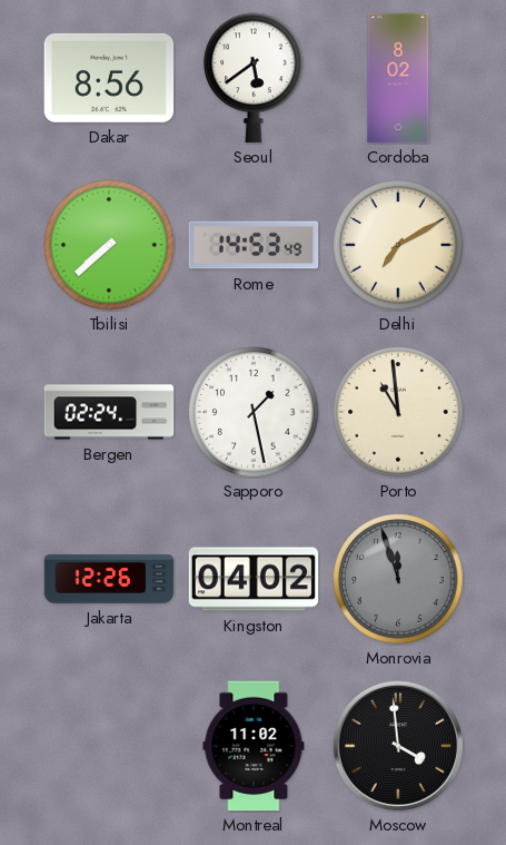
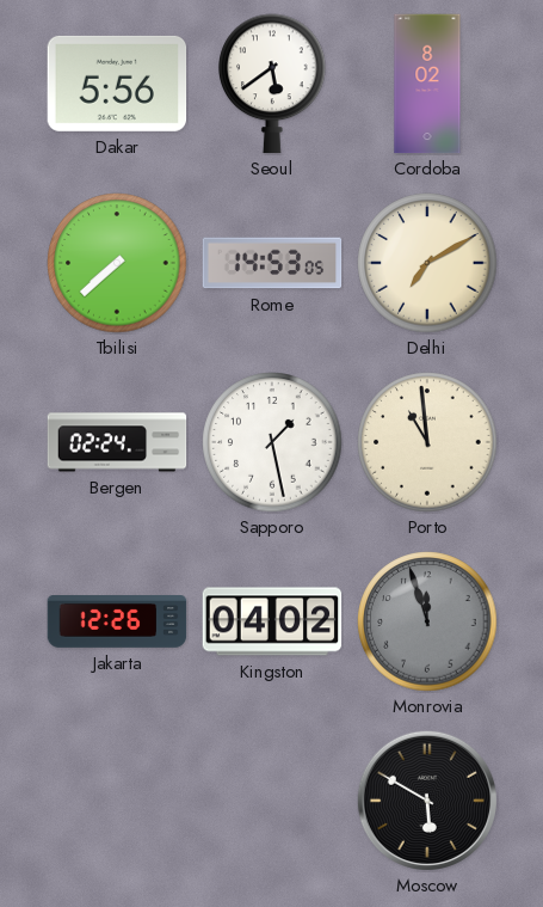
Dakar: 8:56 -> 5:56
Rome: 14:53:49 -> 14:53:05
Montreal: 11:02 -> none
Moscow: 3:59 -> 5:50
